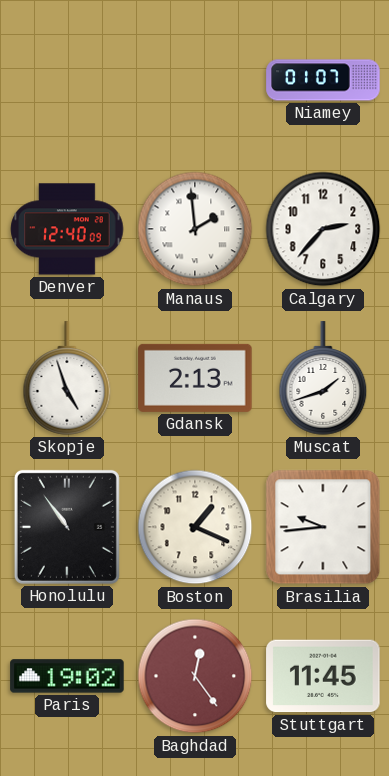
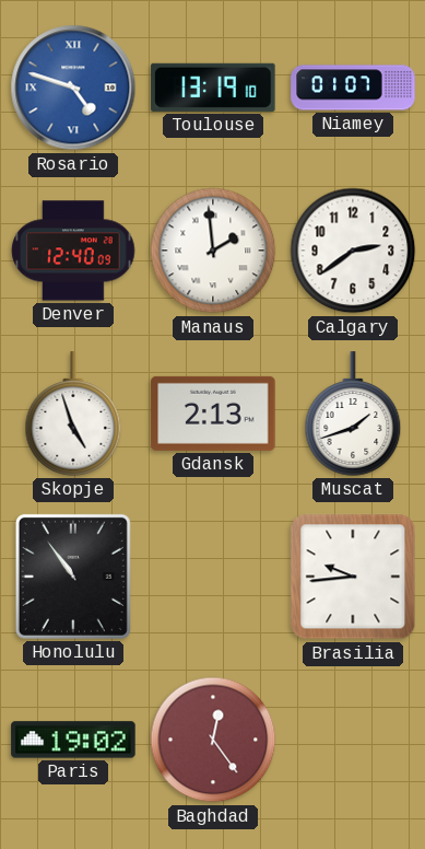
Rosario: none -> 4:48
Toulouse: none -> 13:19
Calgary: 2:37 -> 2:39
Boston: 1:19 -> none
Stuttgart: 11:45 -> none
